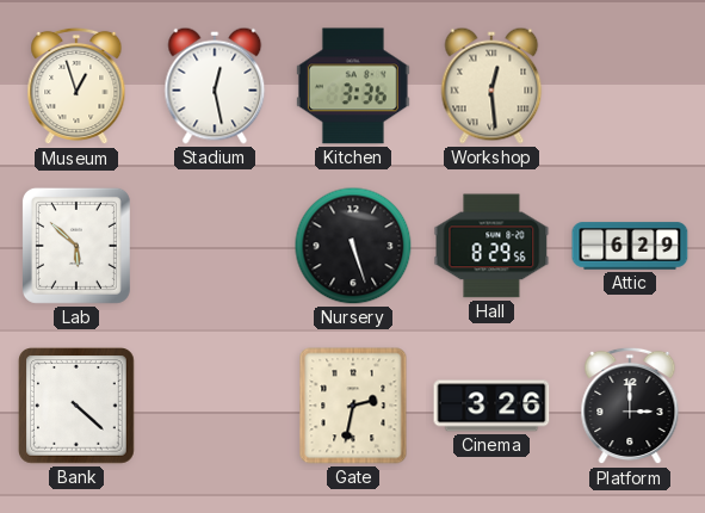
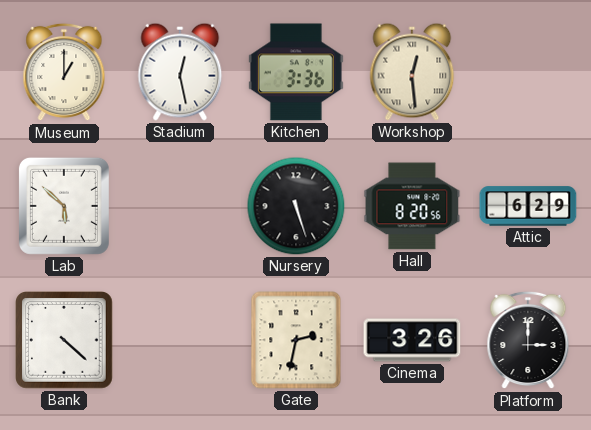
Museum: 12:57 -> 1:00
Hall: 8:29 -> 8:20
